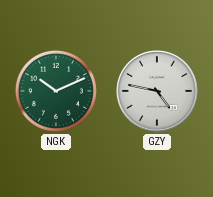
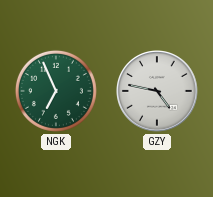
NGK: 10:11 -> 6:56
